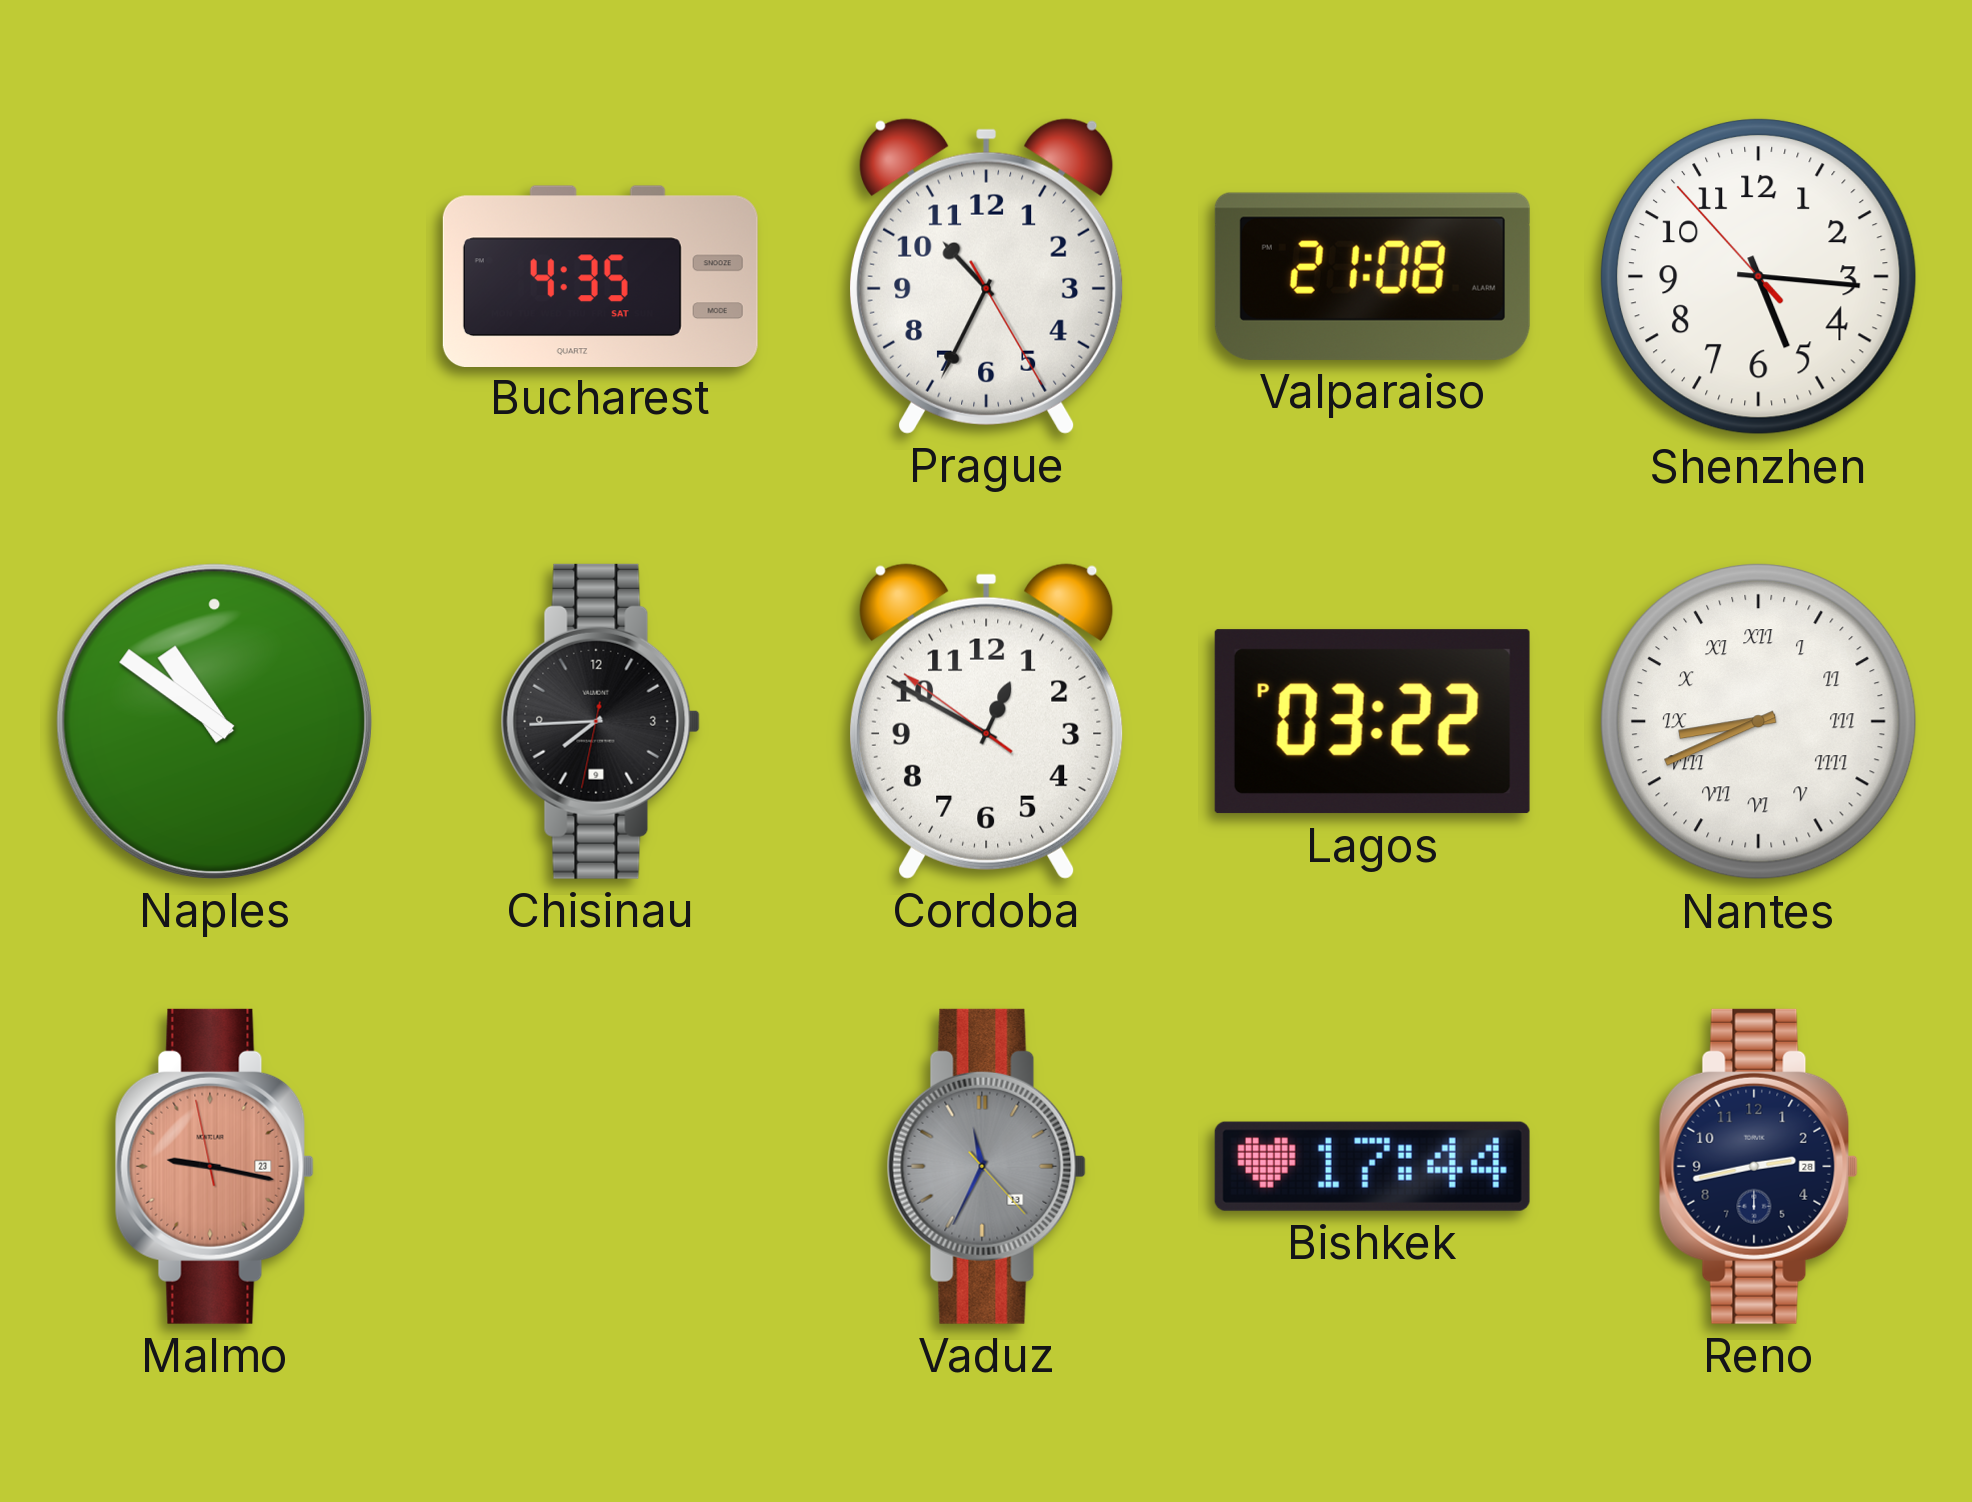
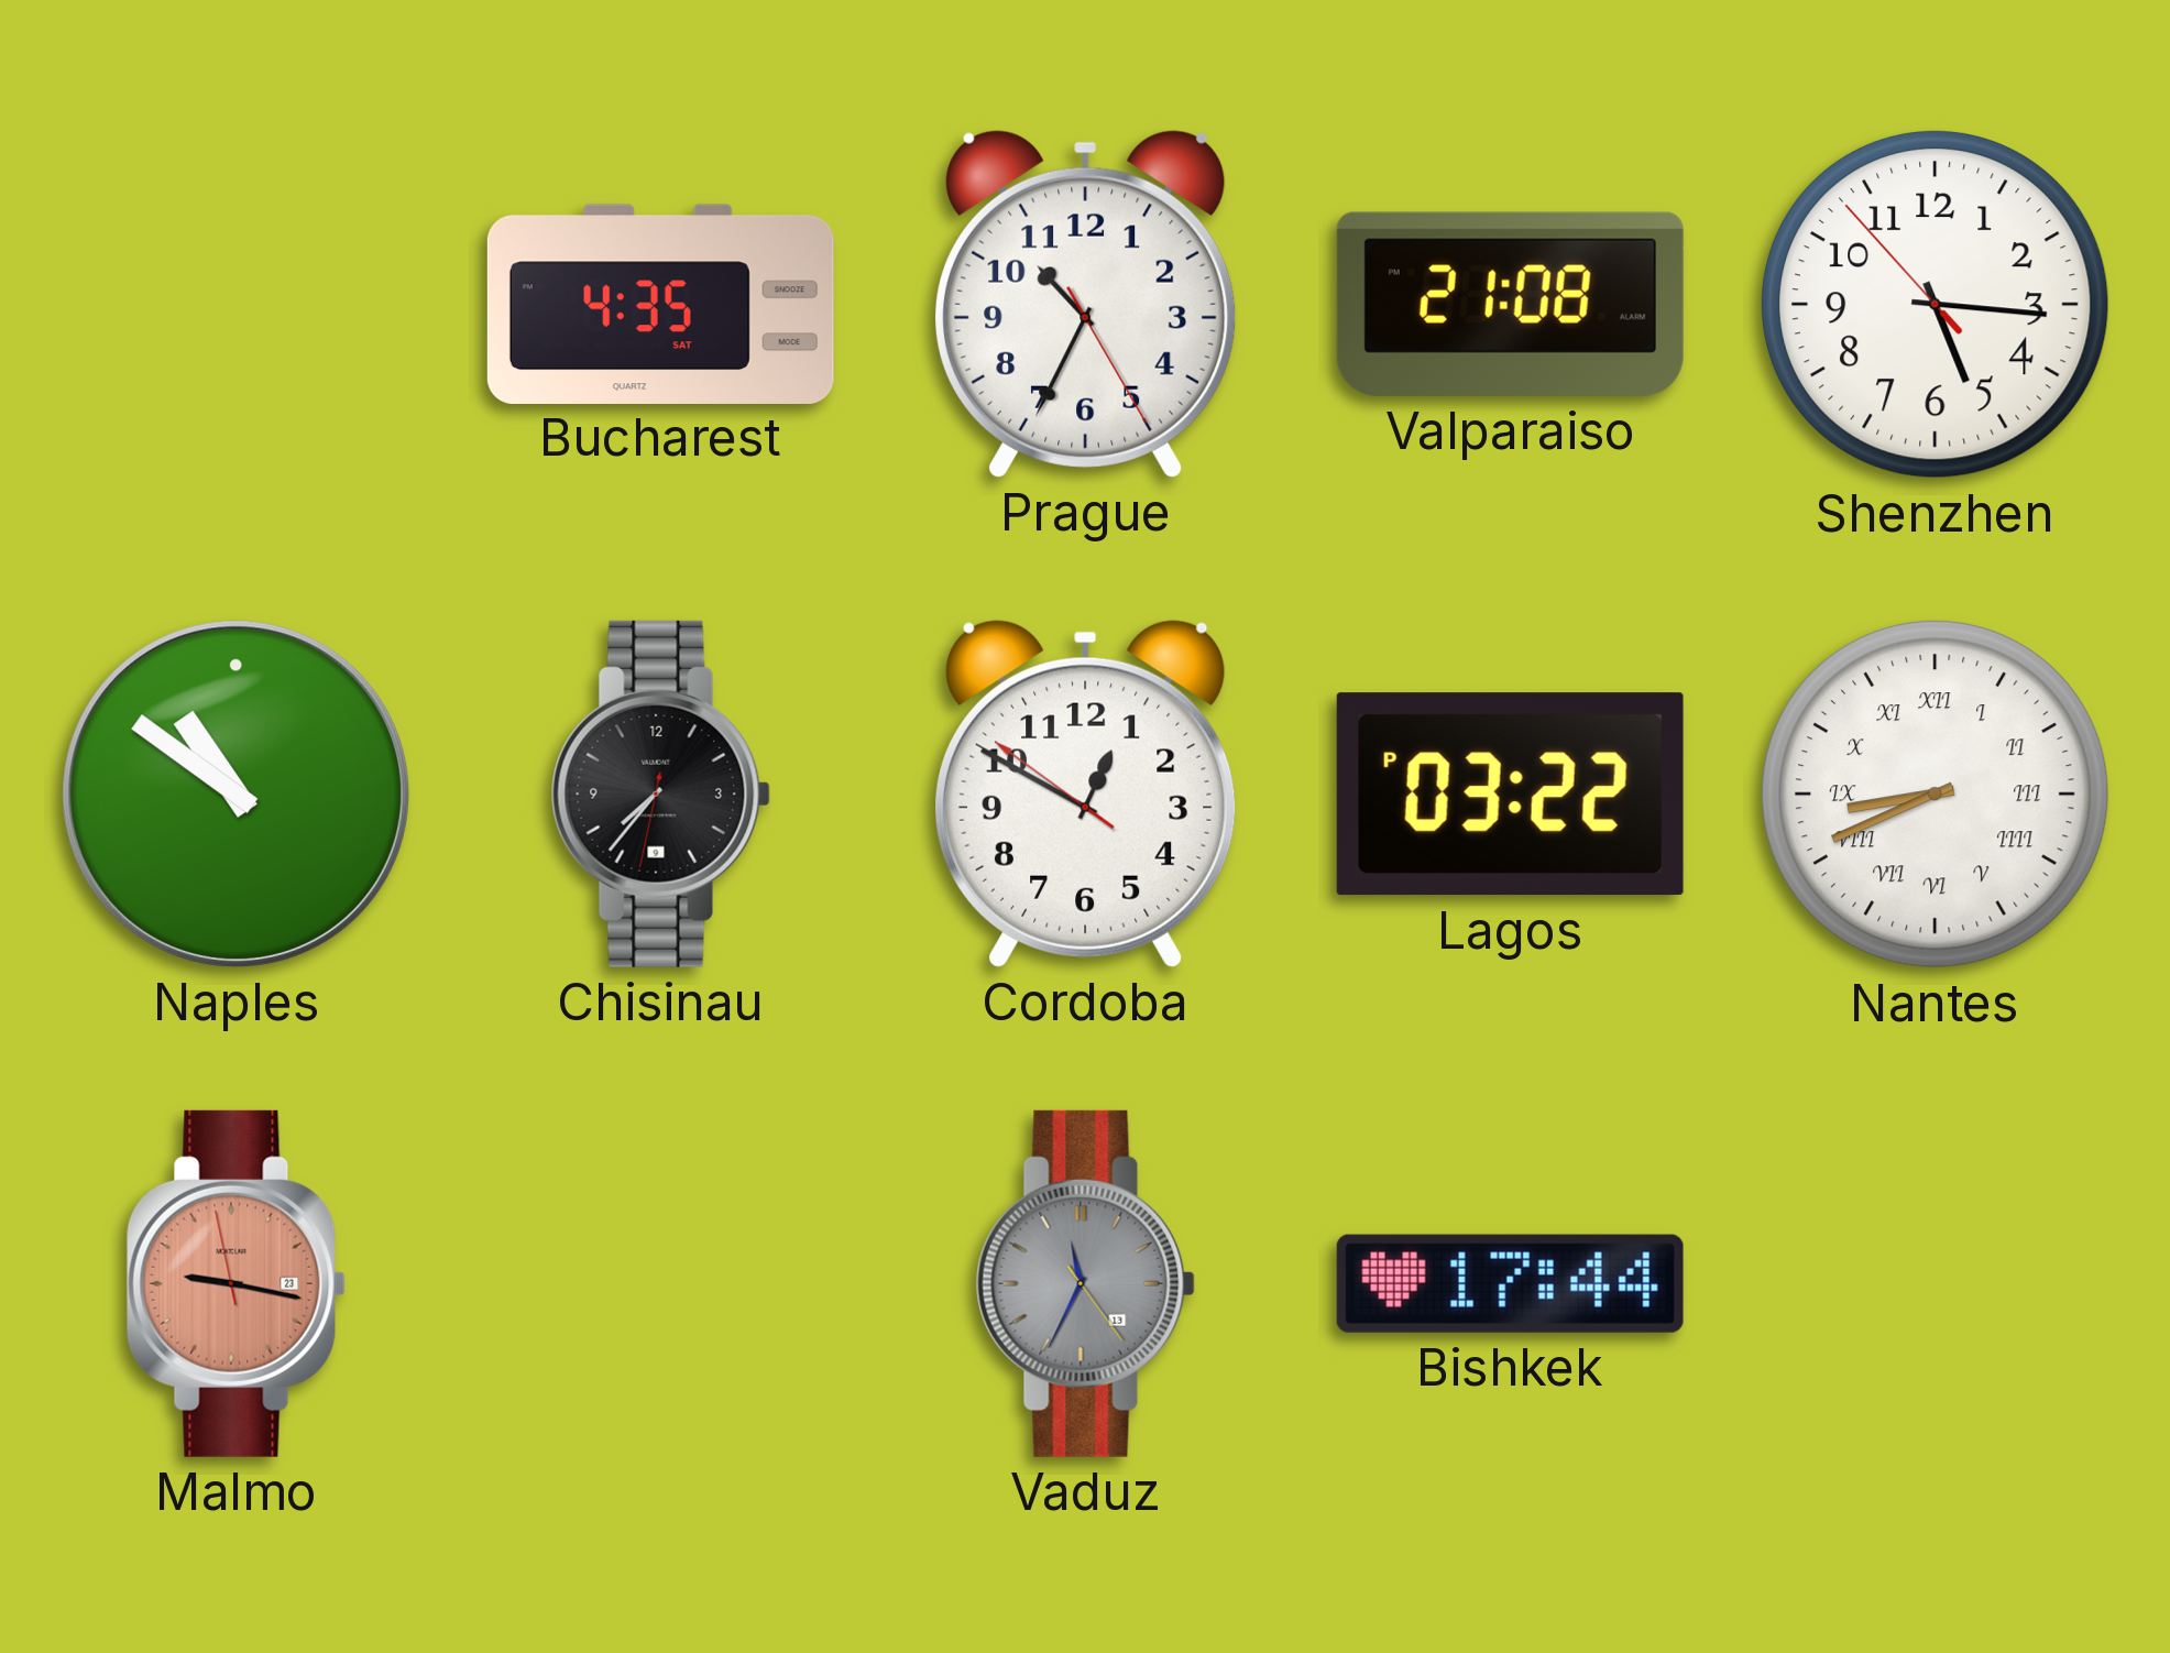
Chisinau: 7:44 -> 7:36
Vaduz: 11:34:23 -> 11:34:24
Reno: 2:43 -> none
